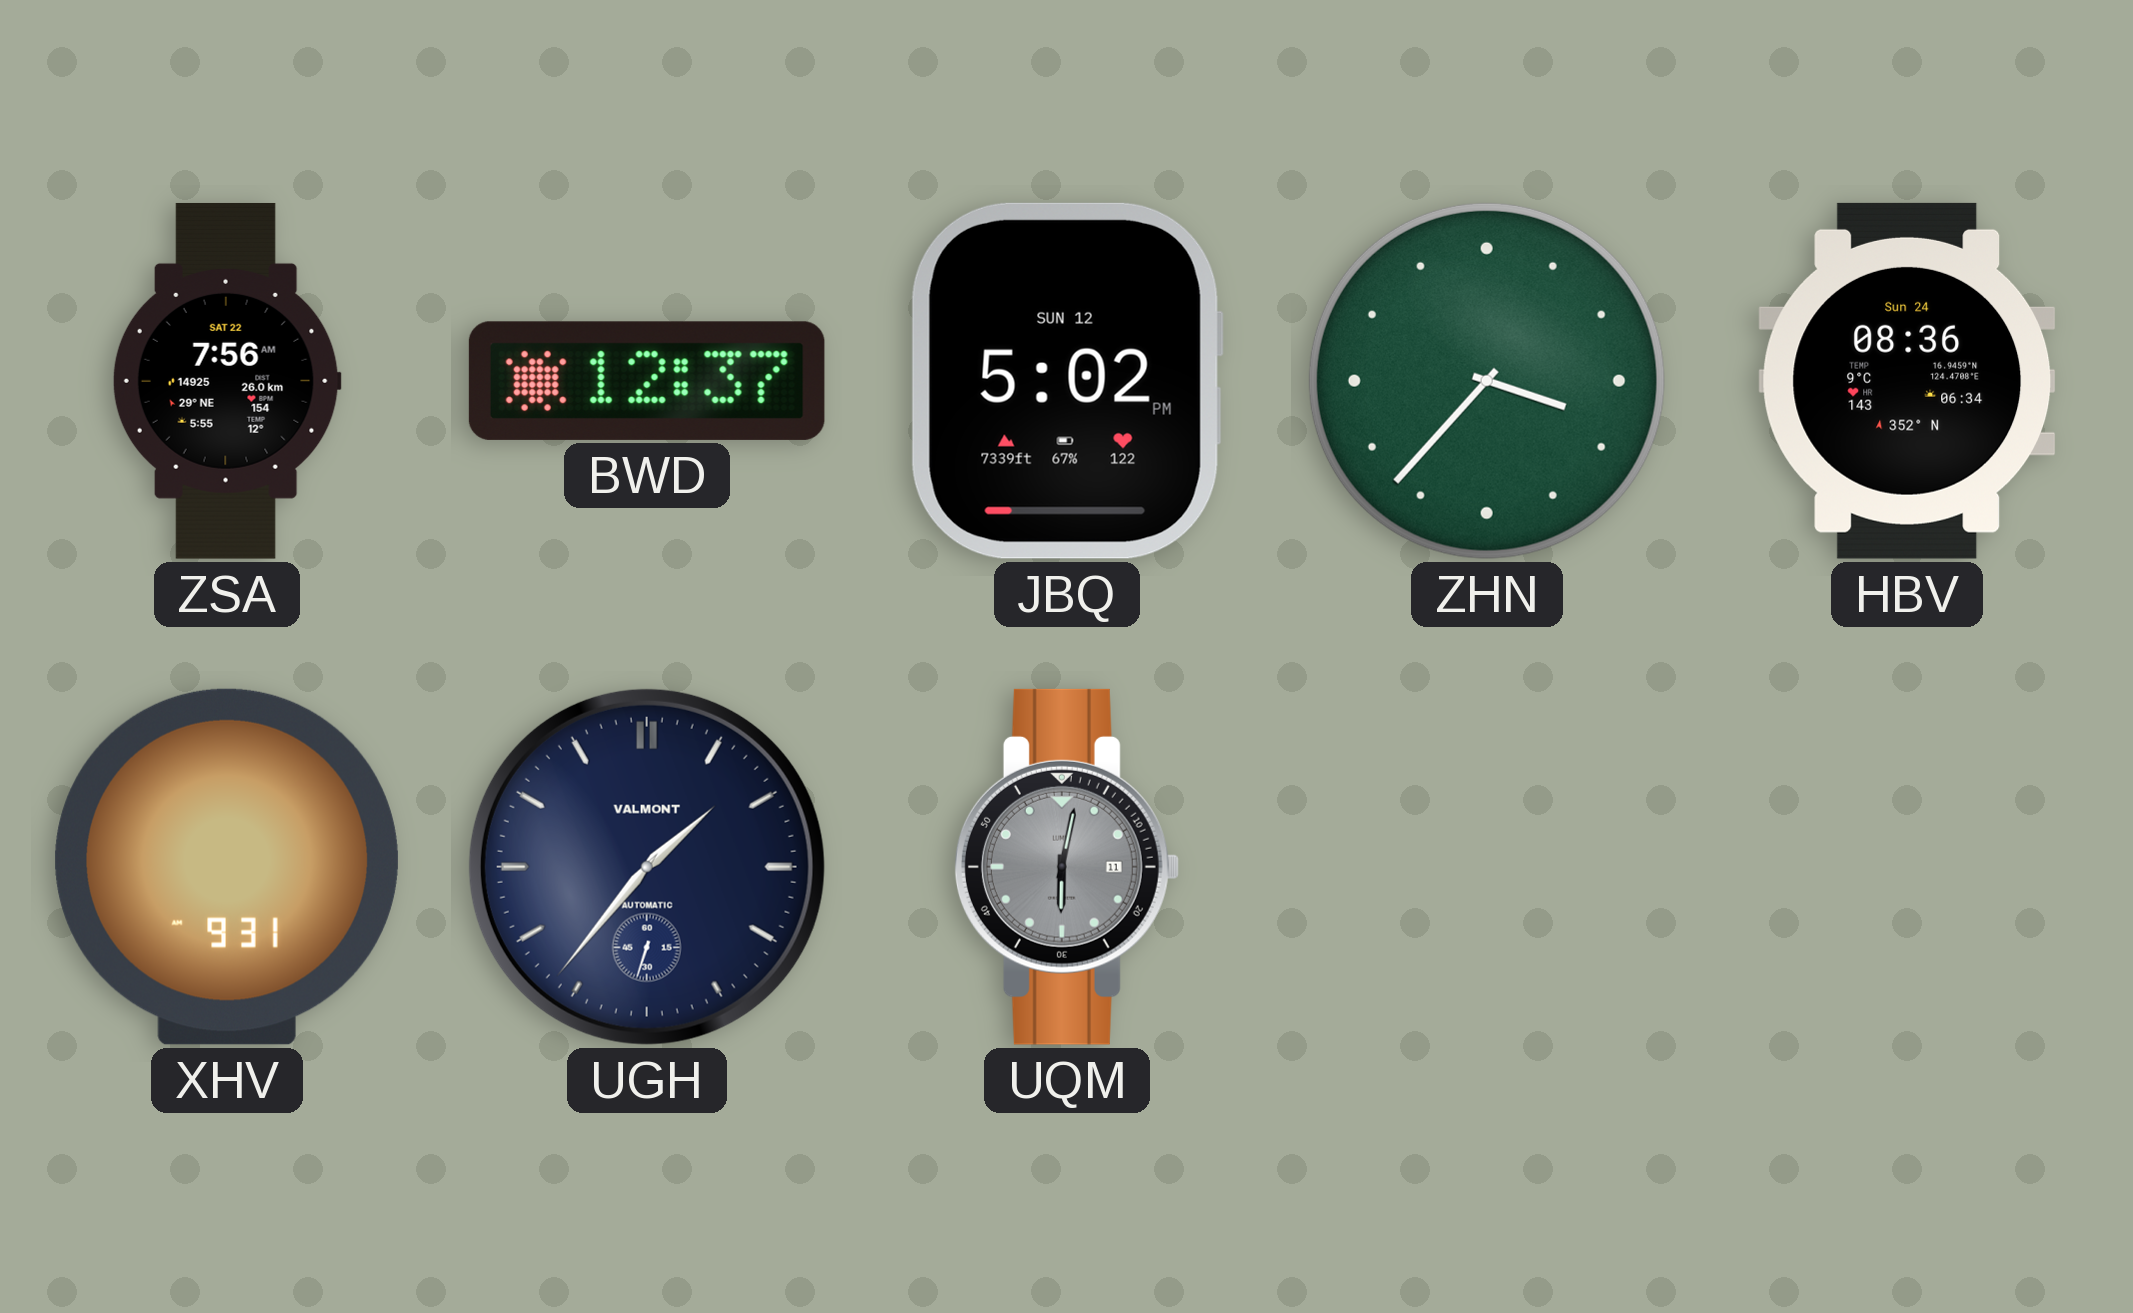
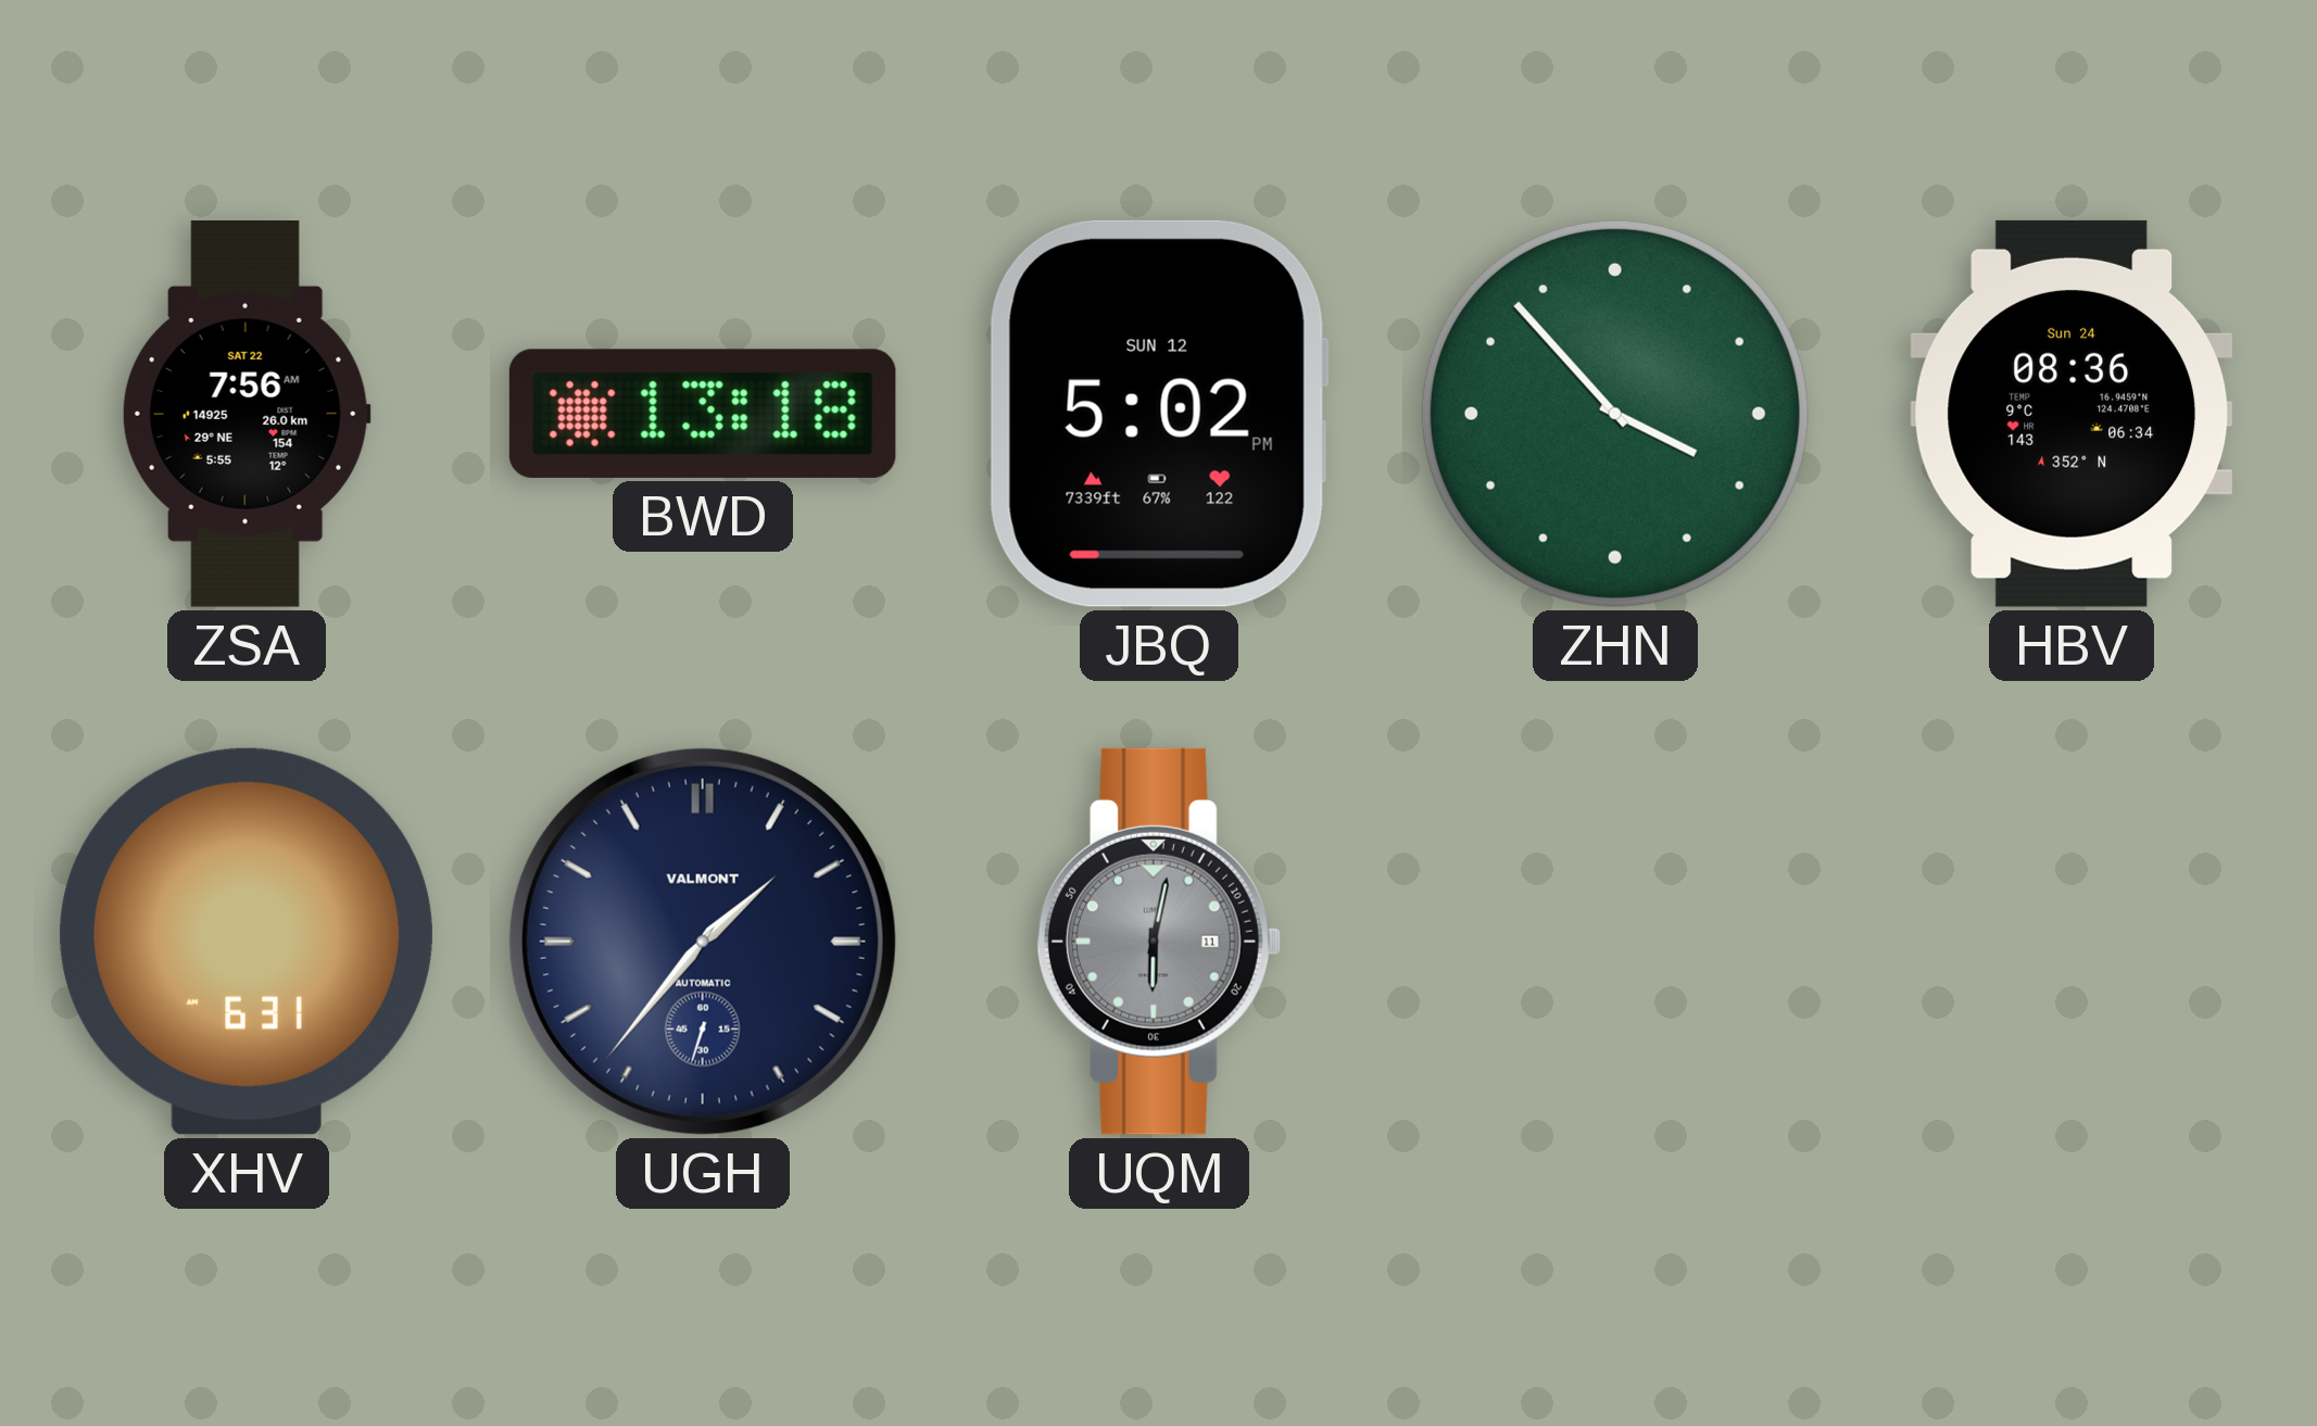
BWD: 12:37 -> 13:18
ZHN: 3:37 -> 3:53
XHV: 9:31 -> 6:31
